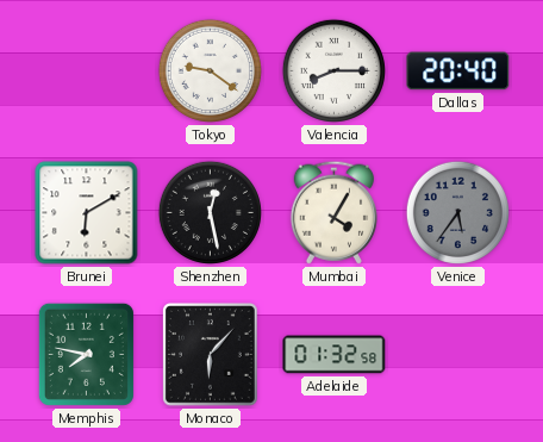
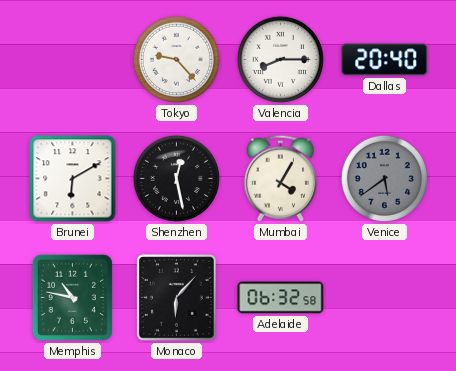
Tokyo: 9:21 -> 9:23
Venice: 5:36 -> 5:39
Memphis: 7:47 -> 10:47
Adelaide: 01:32 -> 06:32
